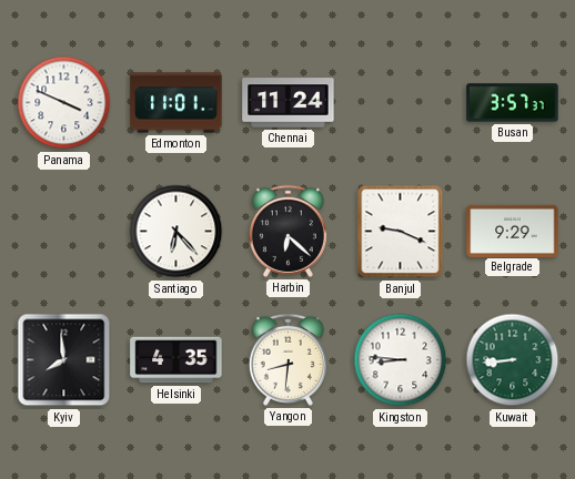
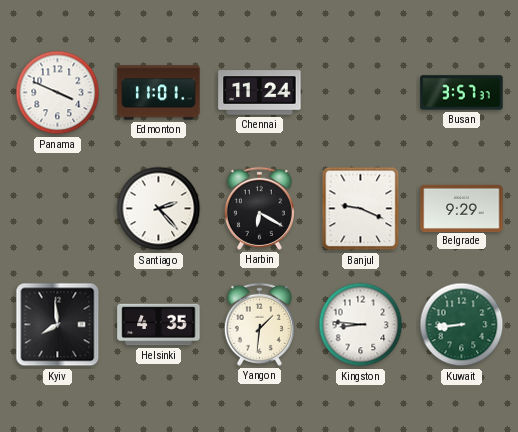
Santiago: 6:23 -> 2:23
Harbin: 6:22 -> 6:20
Yangon: 8:31 -> 1:31
